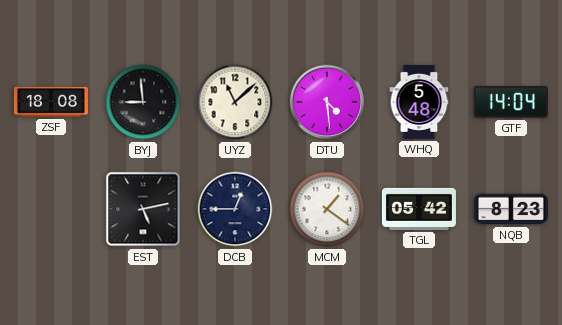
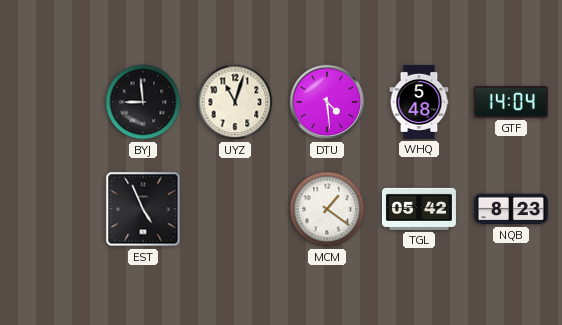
ZSF: 18:08 -> none
UYZ: 11:08 -> 11:03
EST: 5:13 -> 4:56
DCB: 12:45 -> none
